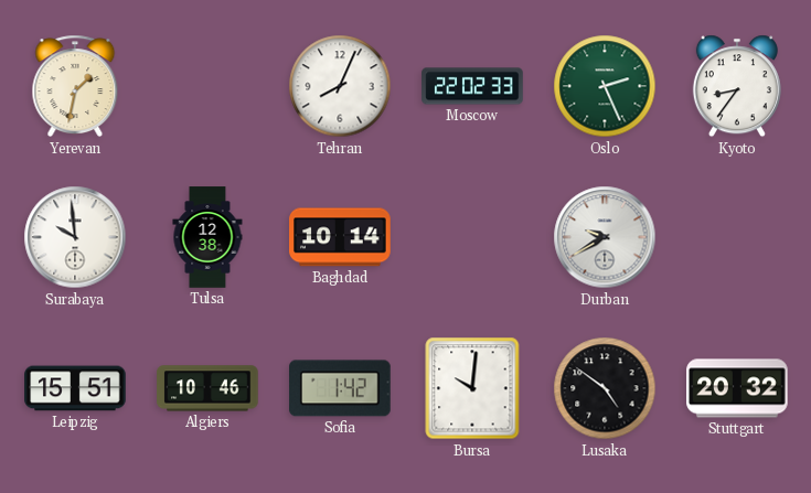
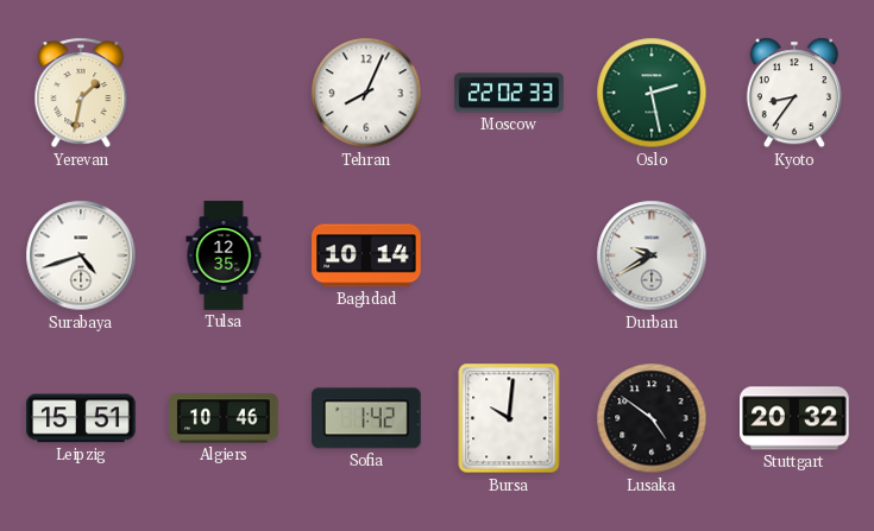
Oslo: 2:26 -> 2:28
Surabaya: 9:59 -> 4:42
Tulsa: 12:38 -> 12:35
